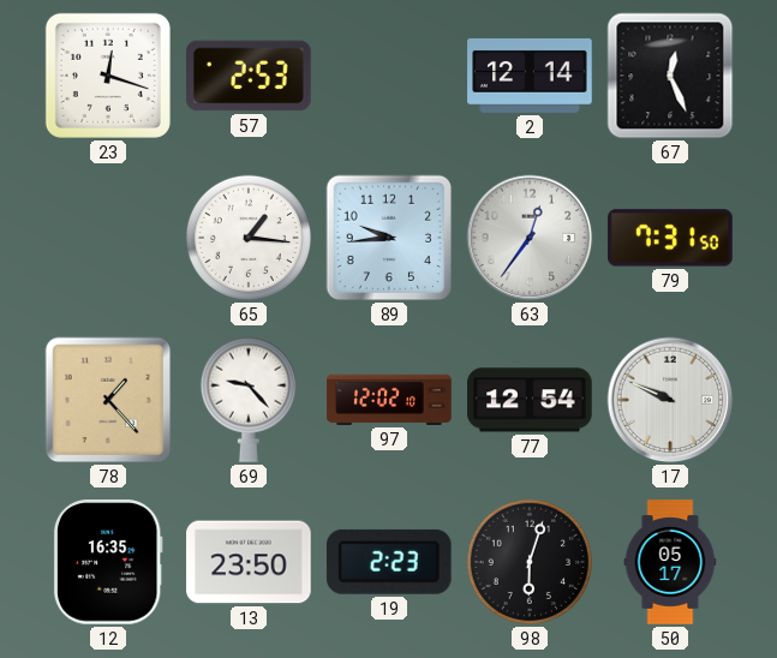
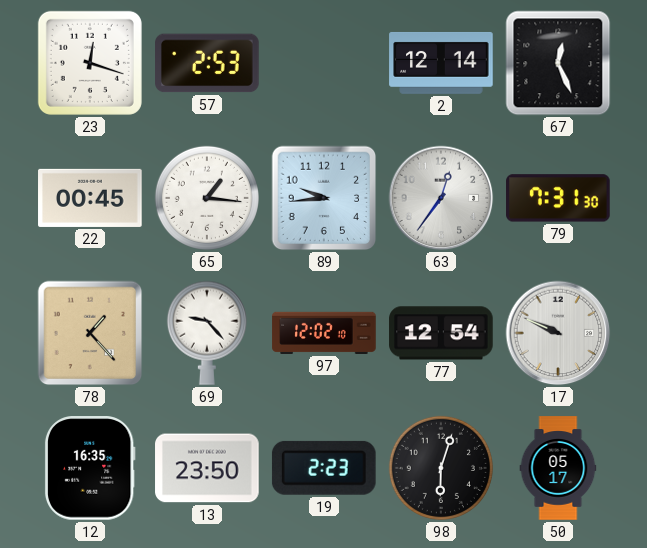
22: none -> 00:45
79: 7:31:50 -> 7:31:30
